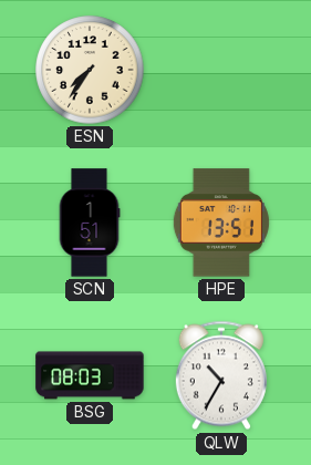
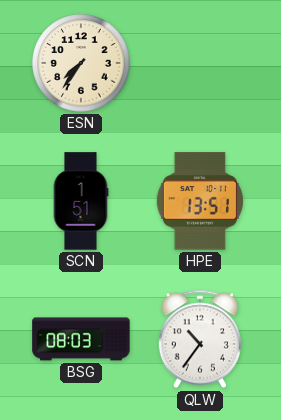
QLW: 10:35 -> 10:36
